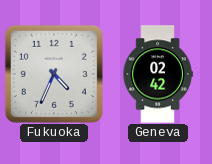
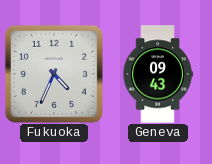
Geneva: 02:42 -> 09:43
